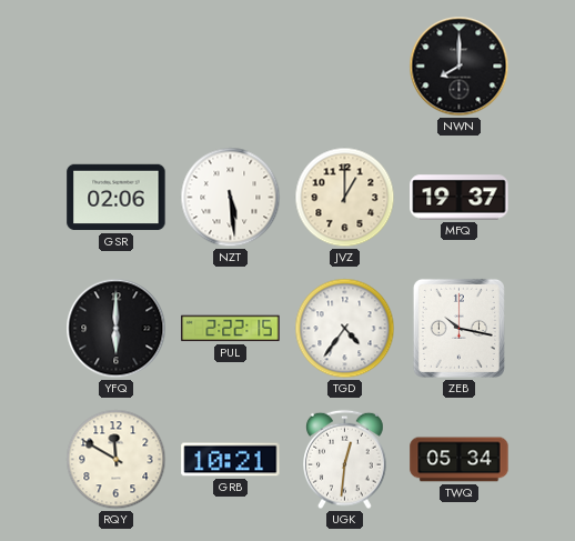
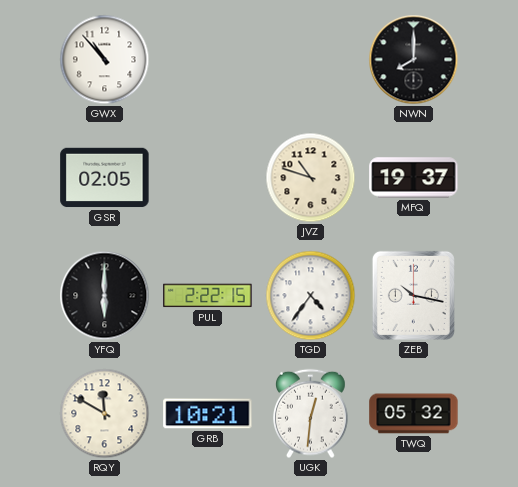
GWX: none -> 10:53
GSR: 02:06 -> 02:05
NZT: 5:29 -> none
JVZ: 1:00 -> 10:48
TWQ: 05:34 -> 05:32
